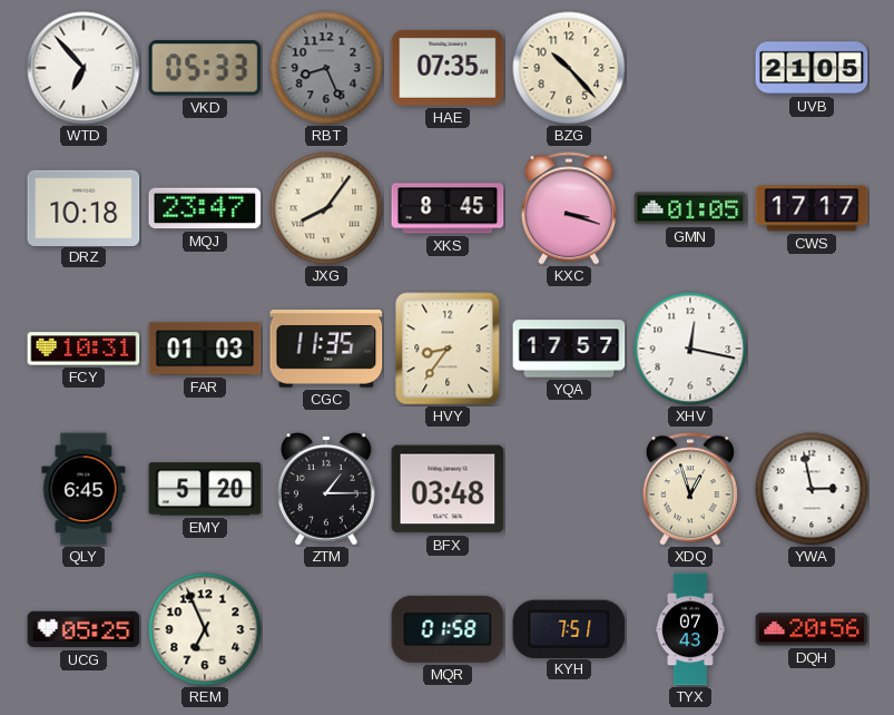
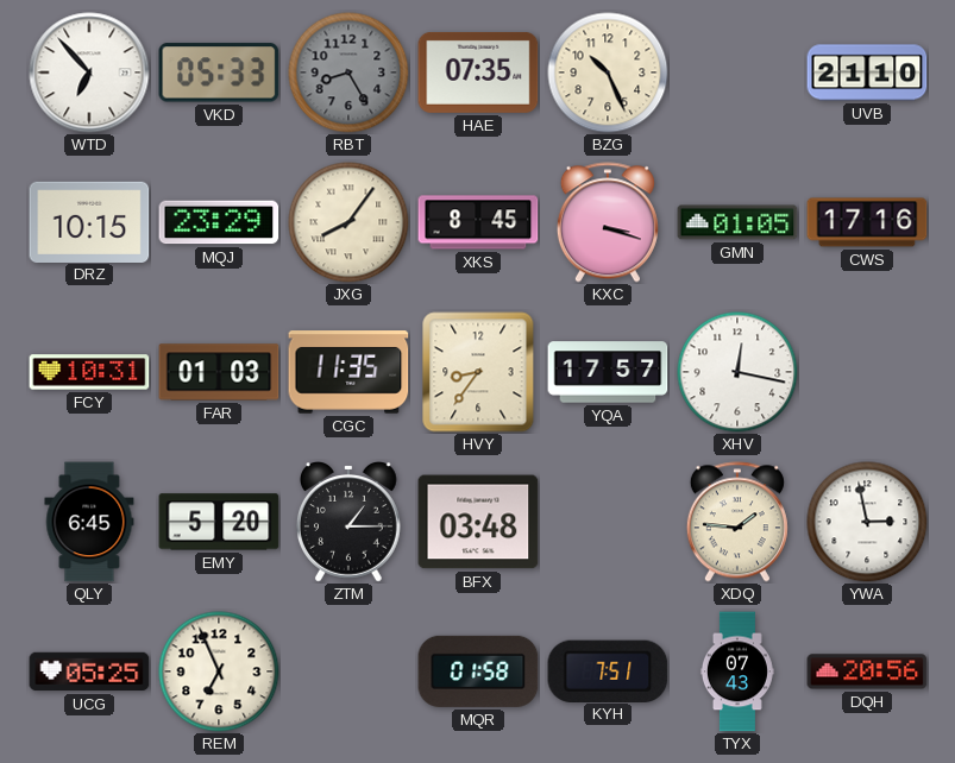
RBT: 8:26 -> 8:25
BZG: 10:23 -> 10:26
UVB: 21:05 -> 21:10
DRZ: 10:18 -> 10:15
MQJ: 23:47 -> 23:29
CWS: 17:17 -> 17:16
XDQ: 12:57 -> 1:46
